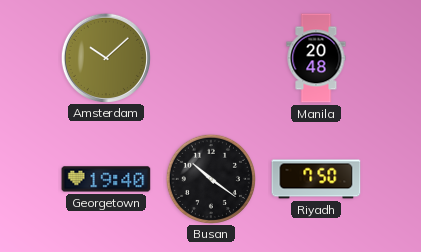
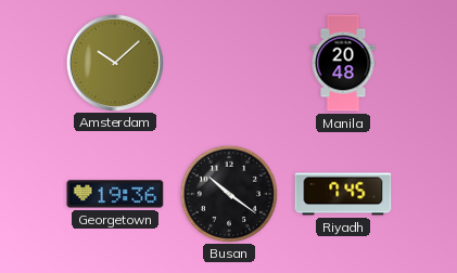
Georgetown: 19:40 -> 19:36
Riyadh: 7:50 -> 7:45
